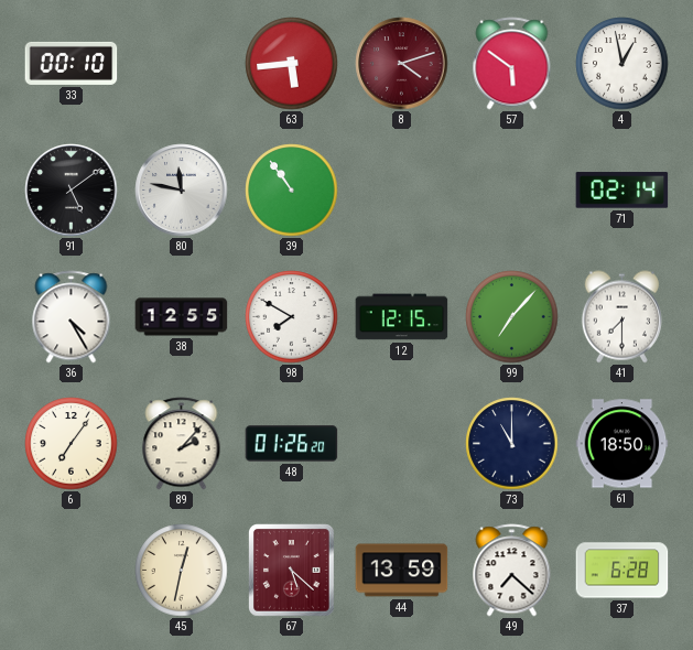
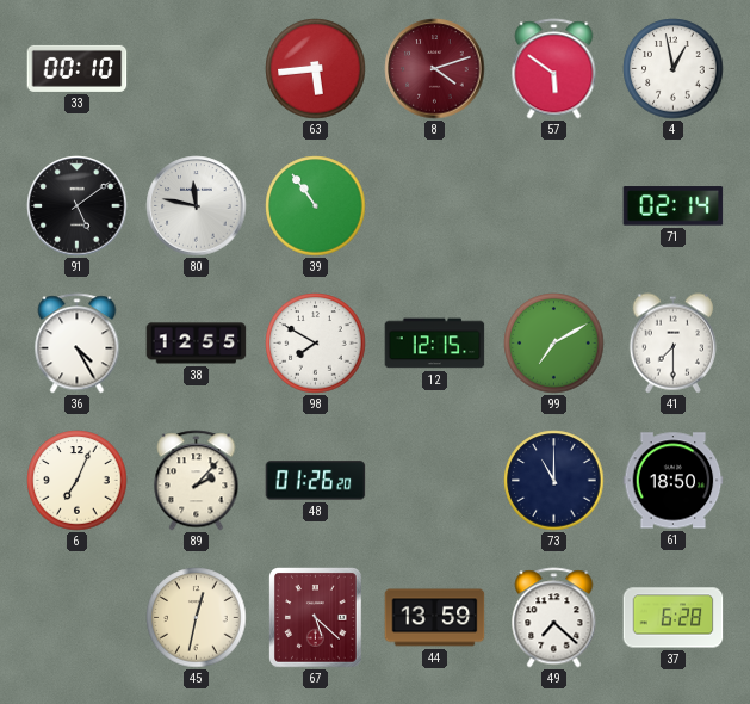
99: 7:07 -> 7:10
6: 7:06 -> 7:04
